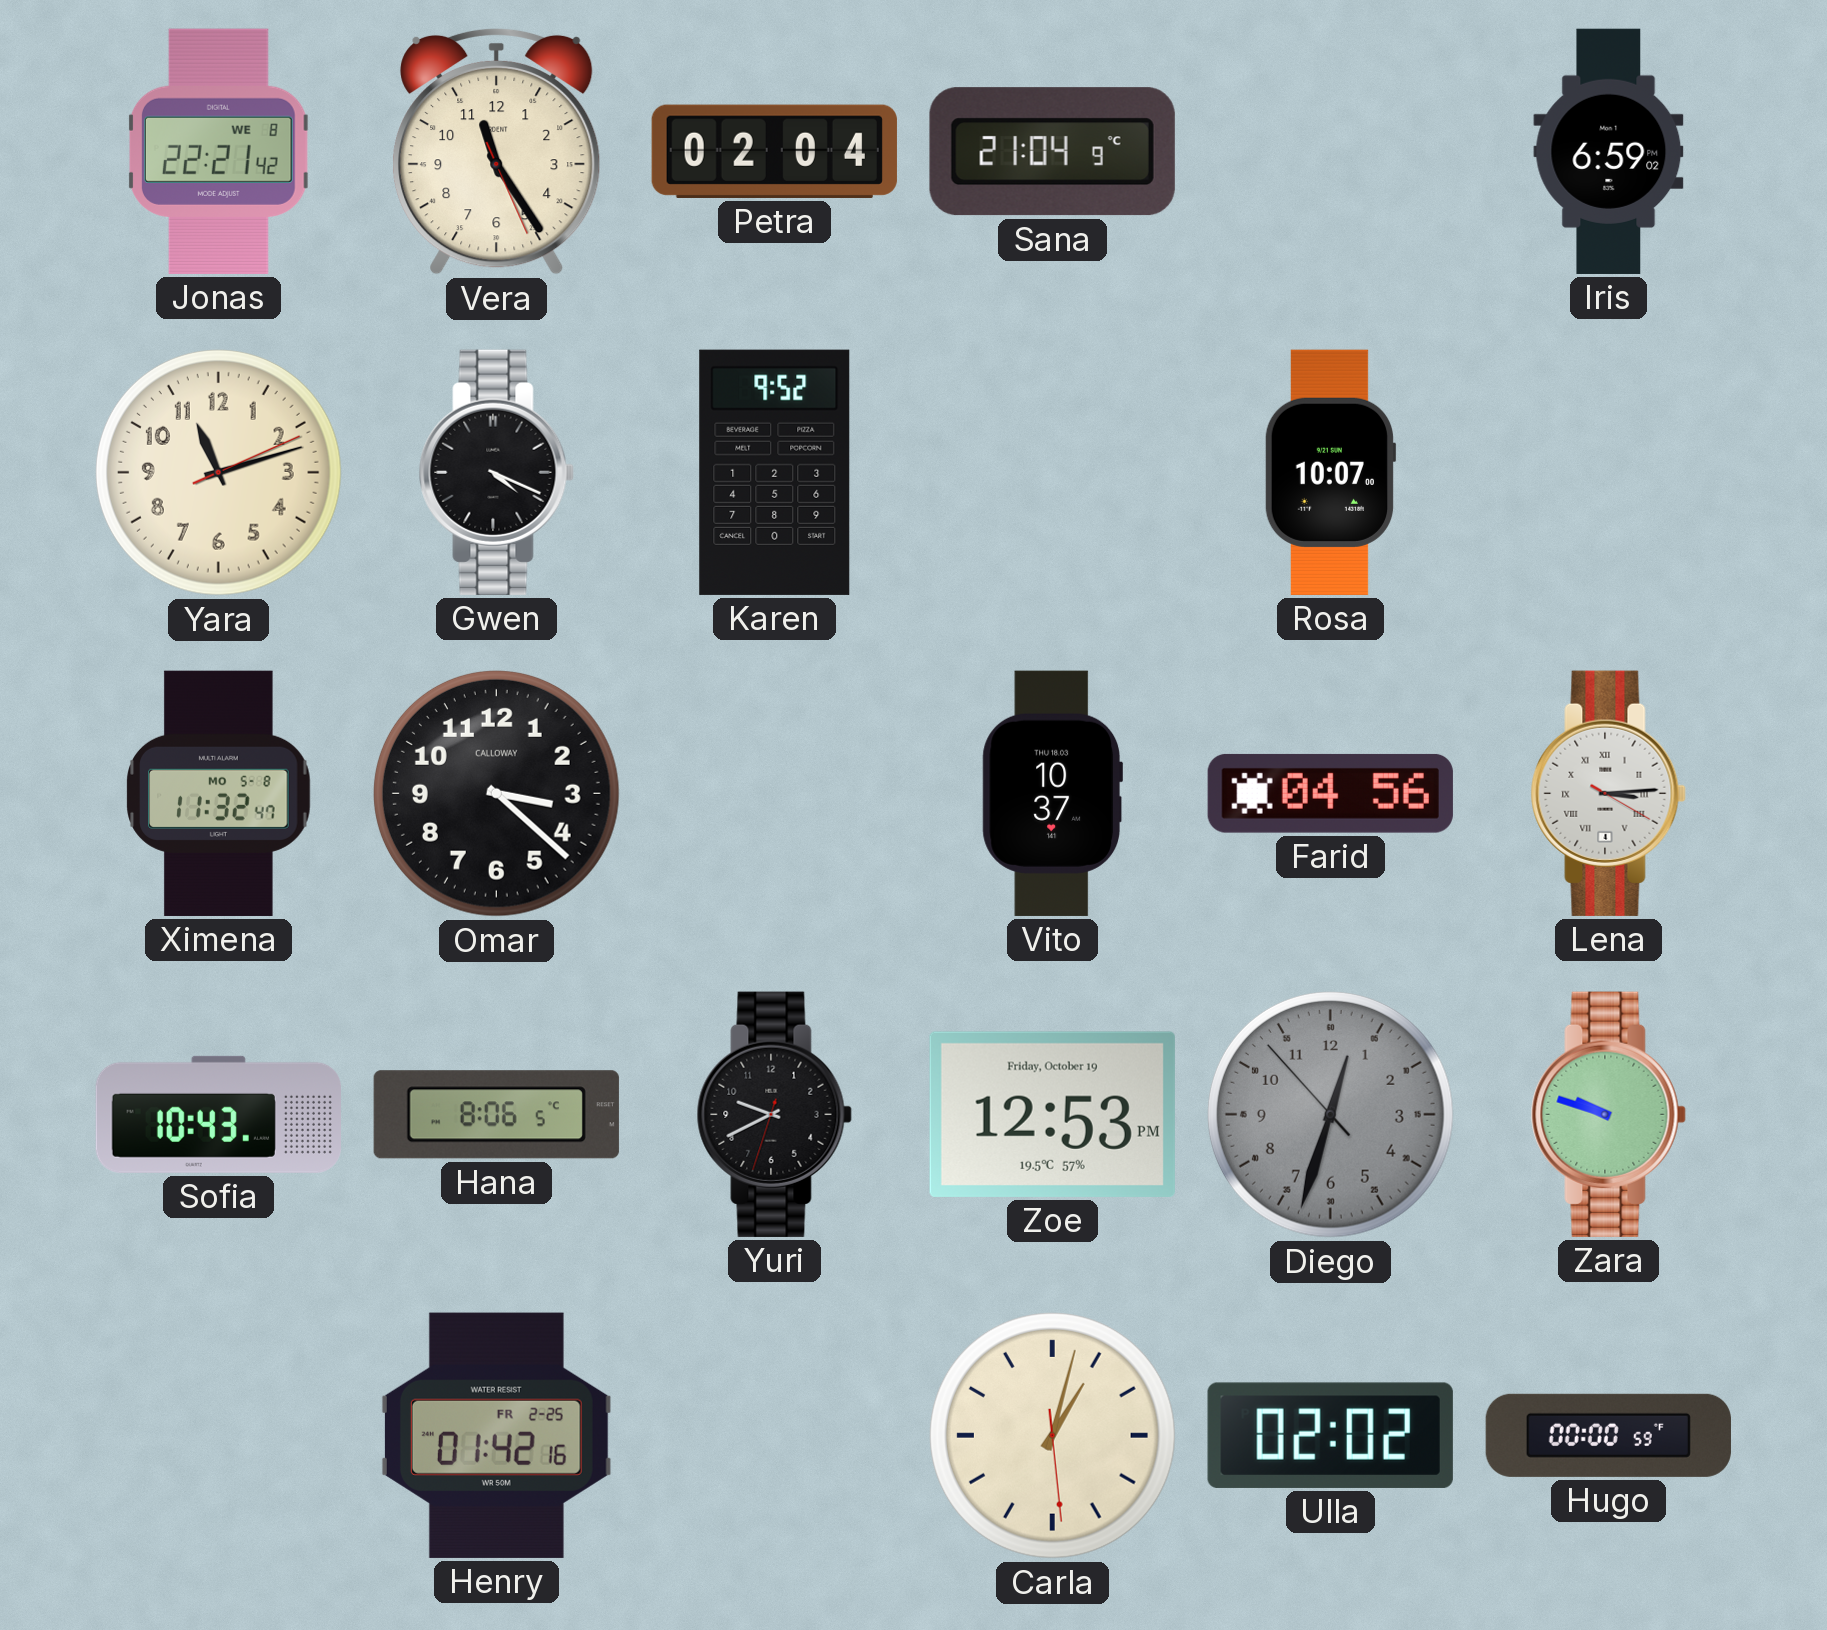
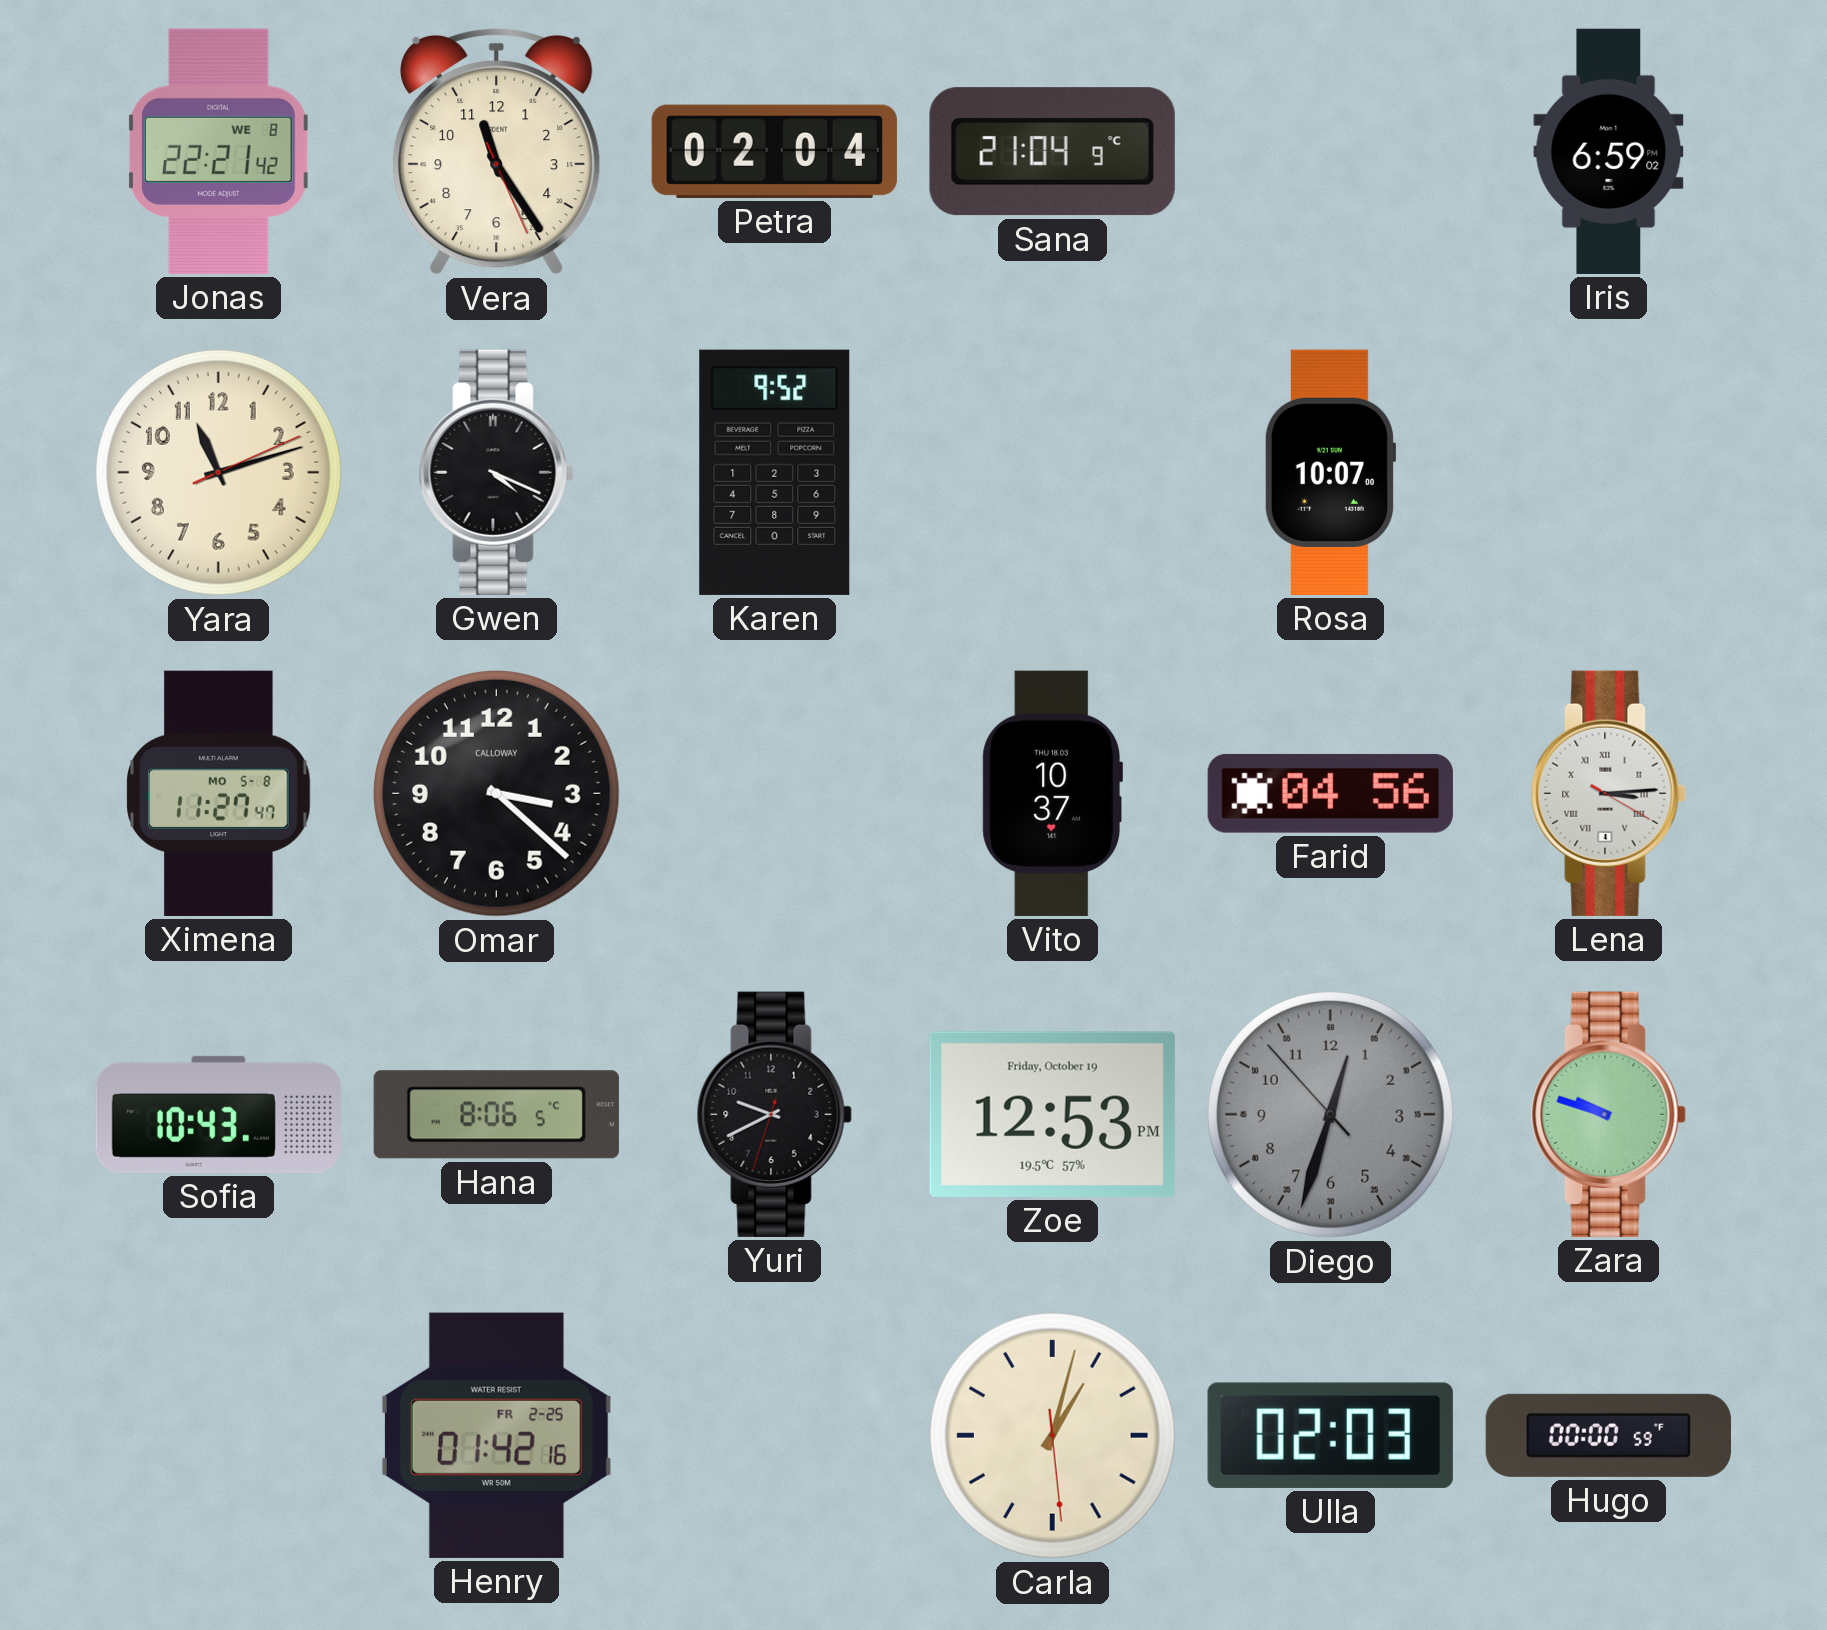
Ximena: 11:32 -> 11:27
Ulla: 02:02 -> 02:03
